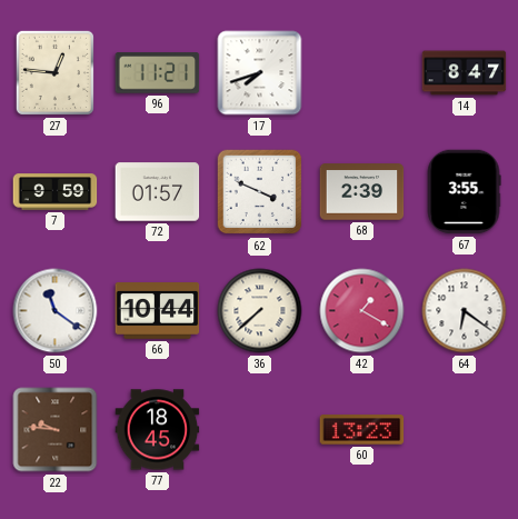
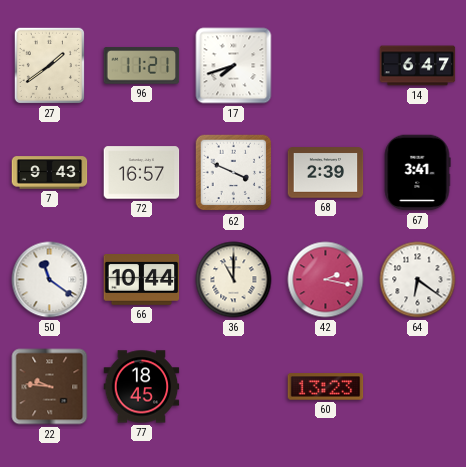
27: 12:46 -> 1:39
14: 8:47 -> 6:47
7: 9:59 -> 9:43
72: 01:57 -> 16:57
67: 3:55 -> 3:41
36: 7:38 -> 11:00
42: 1:20 -> 2:17
